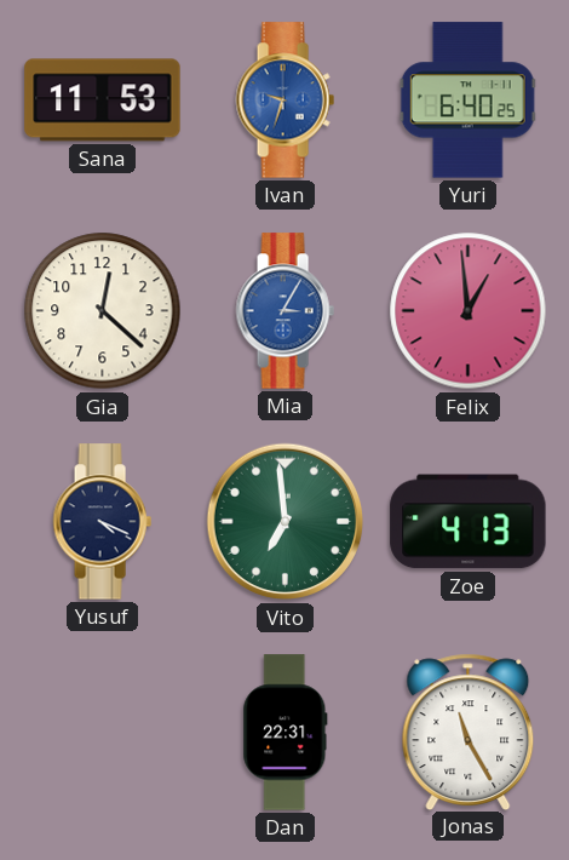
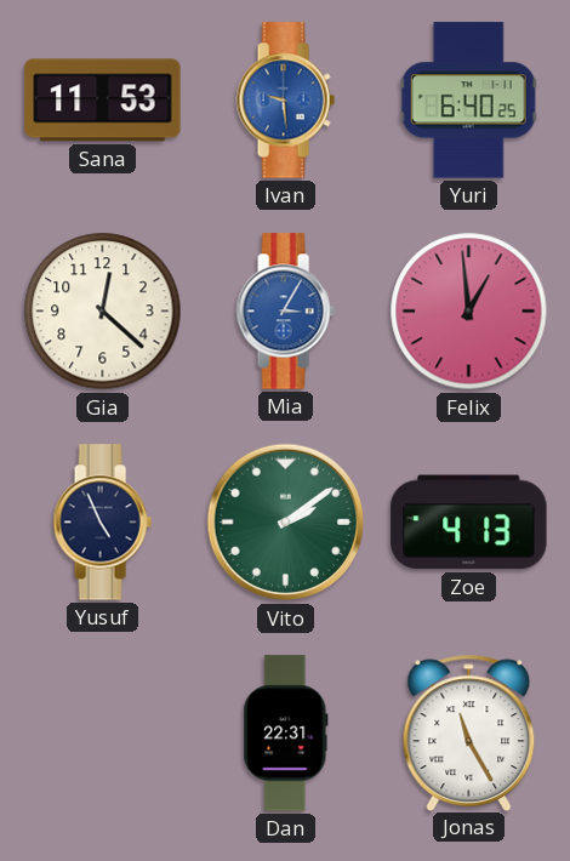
Ivan: 9:33 -> 9:29
Yusuf: 4:19 -> 4:56
Vito: 6:59 -> 2:09
